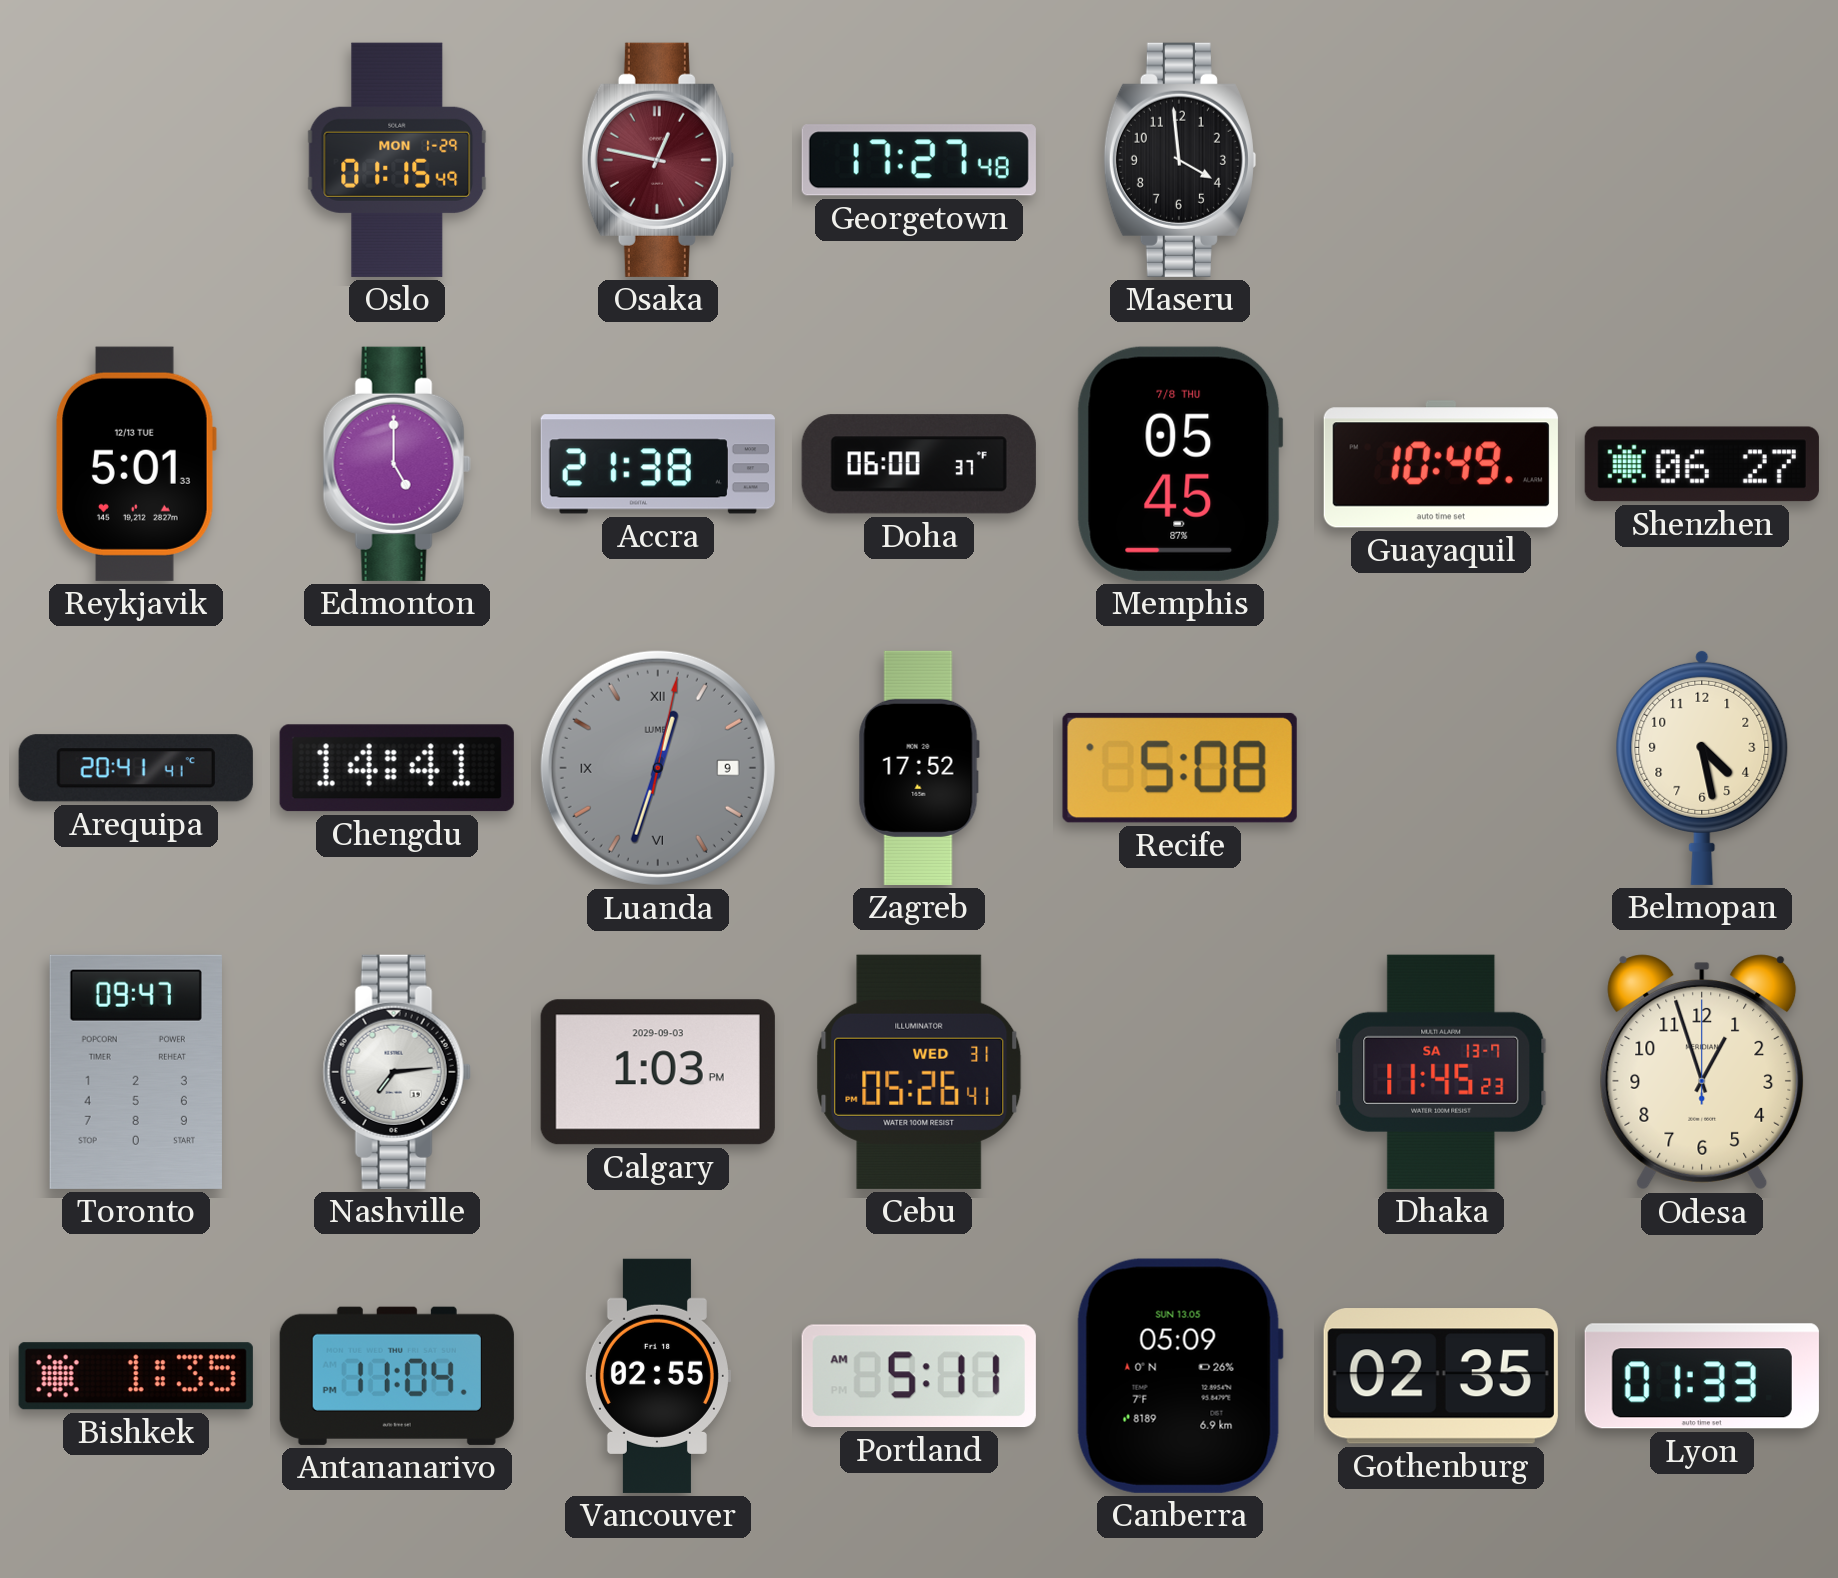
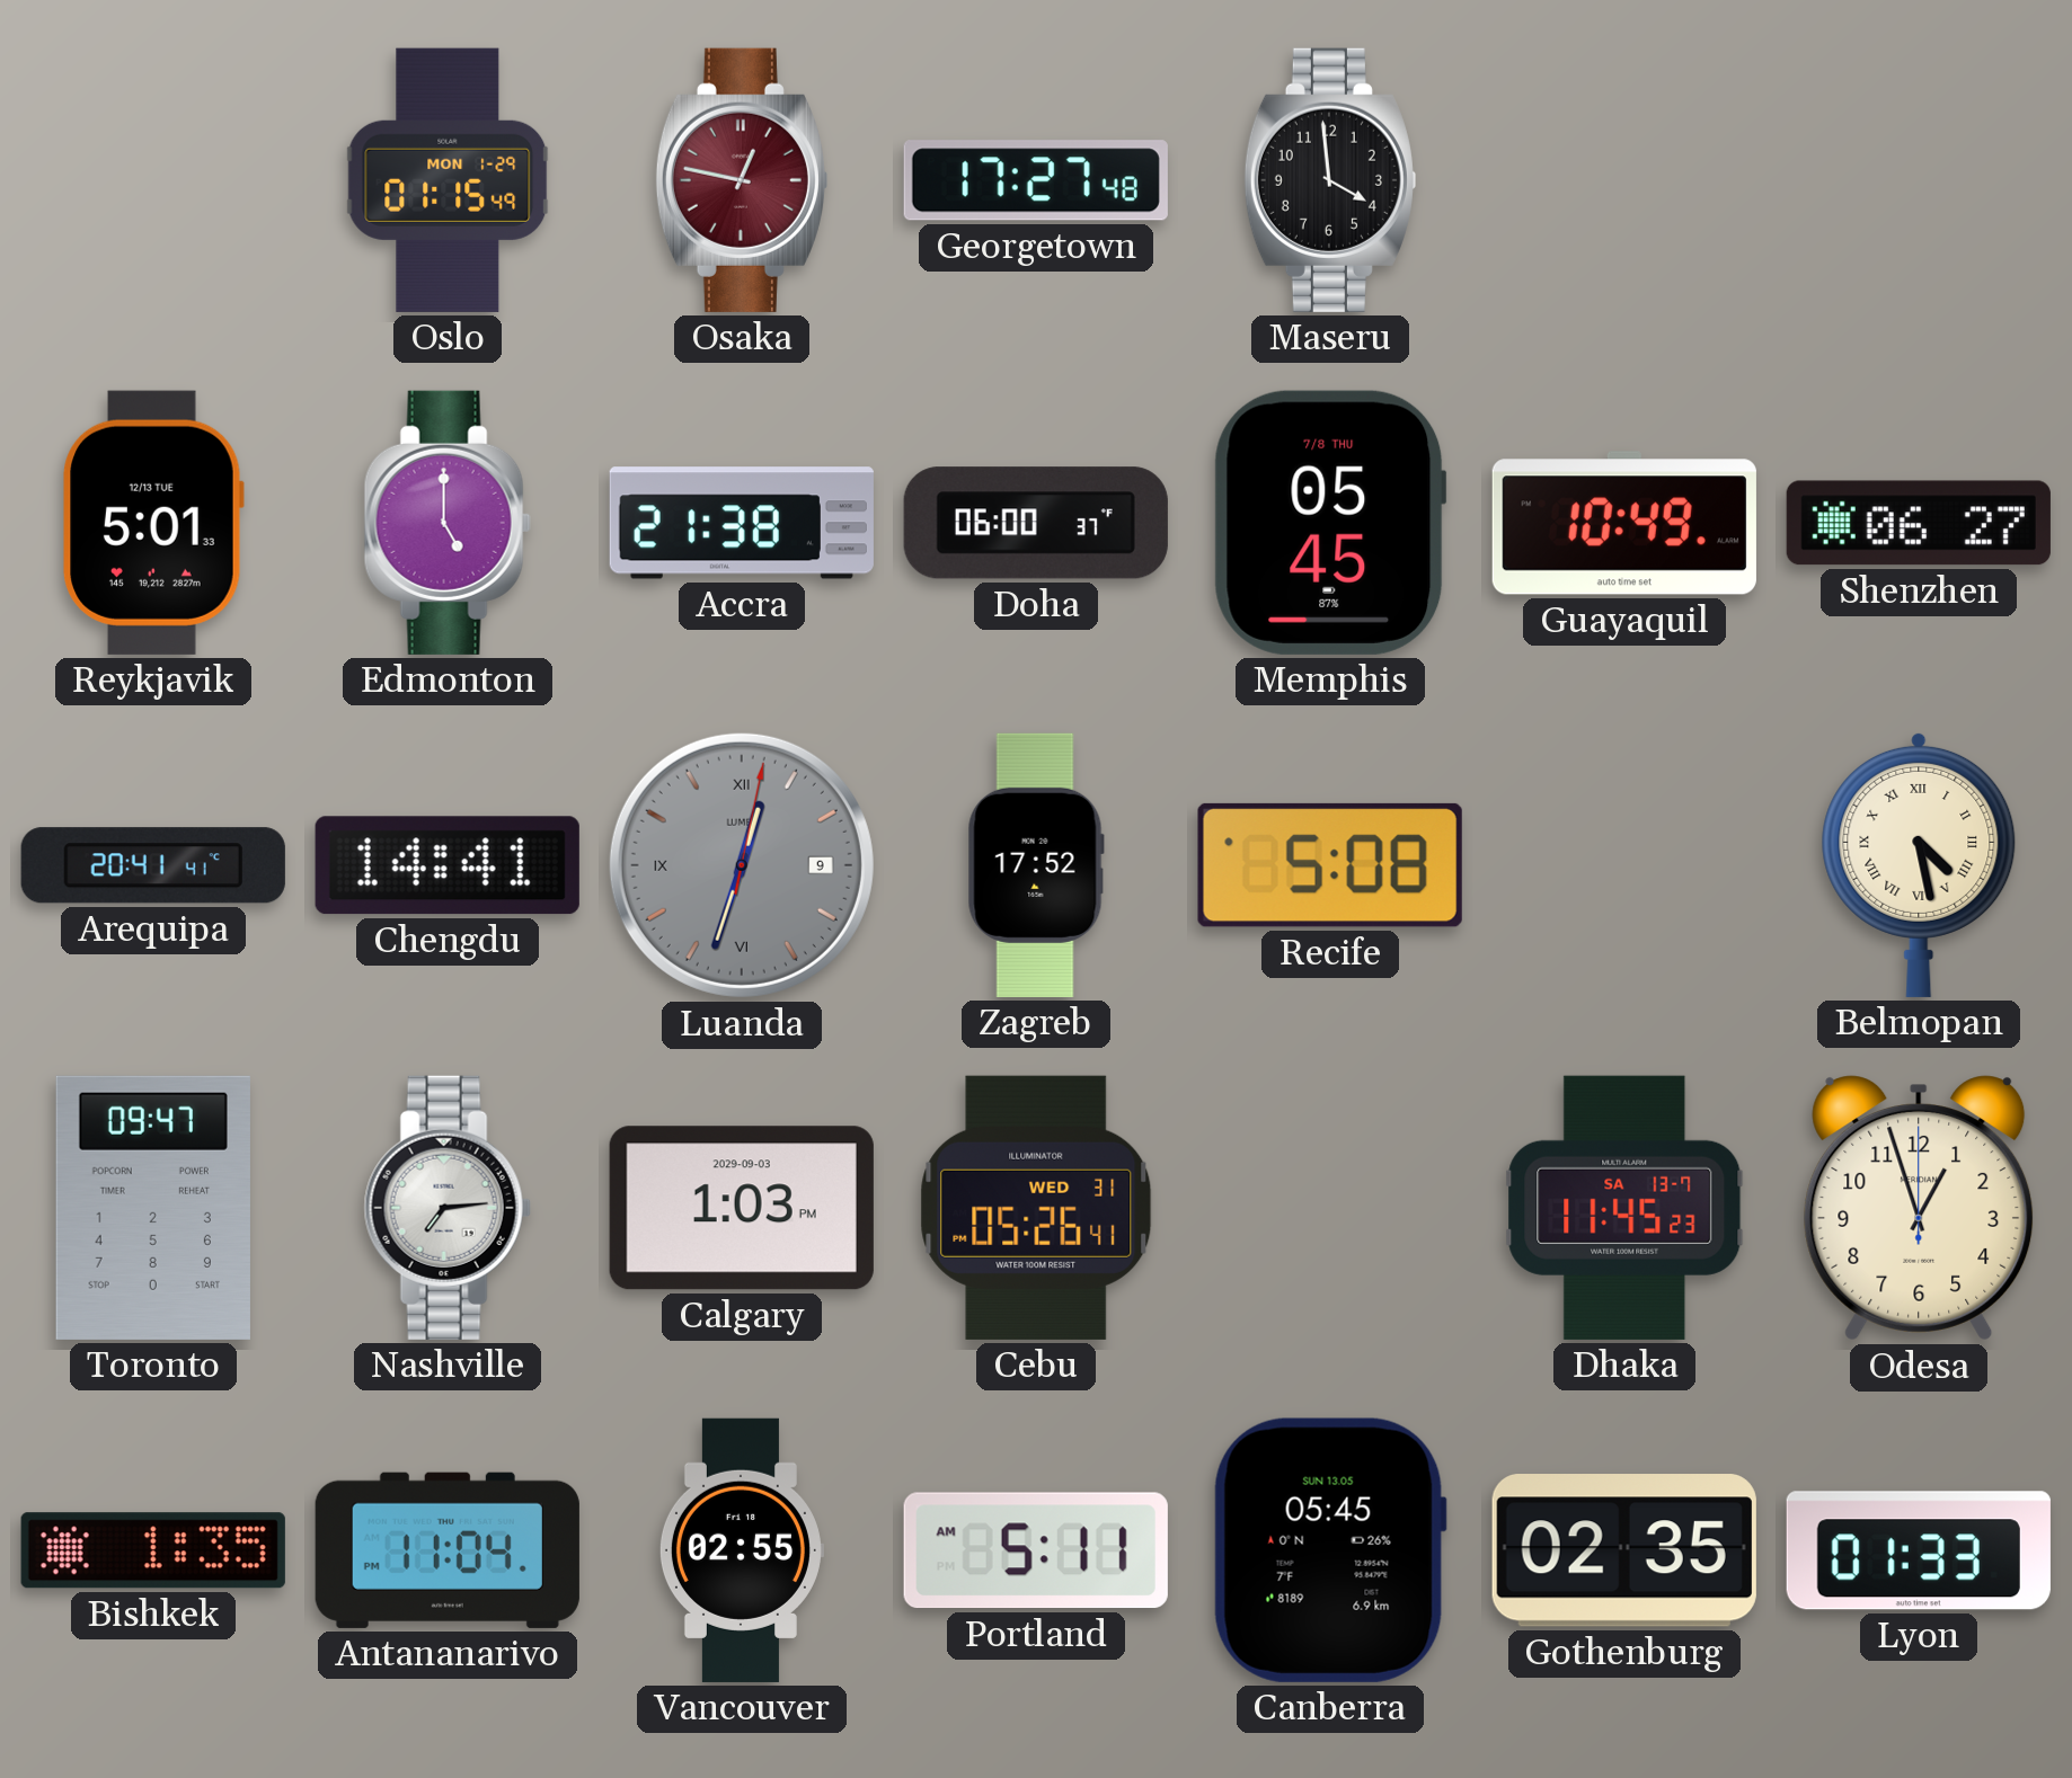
Belmopan numerals: Arabic -> Roman
Canberra: 05:09 -> 05:45
